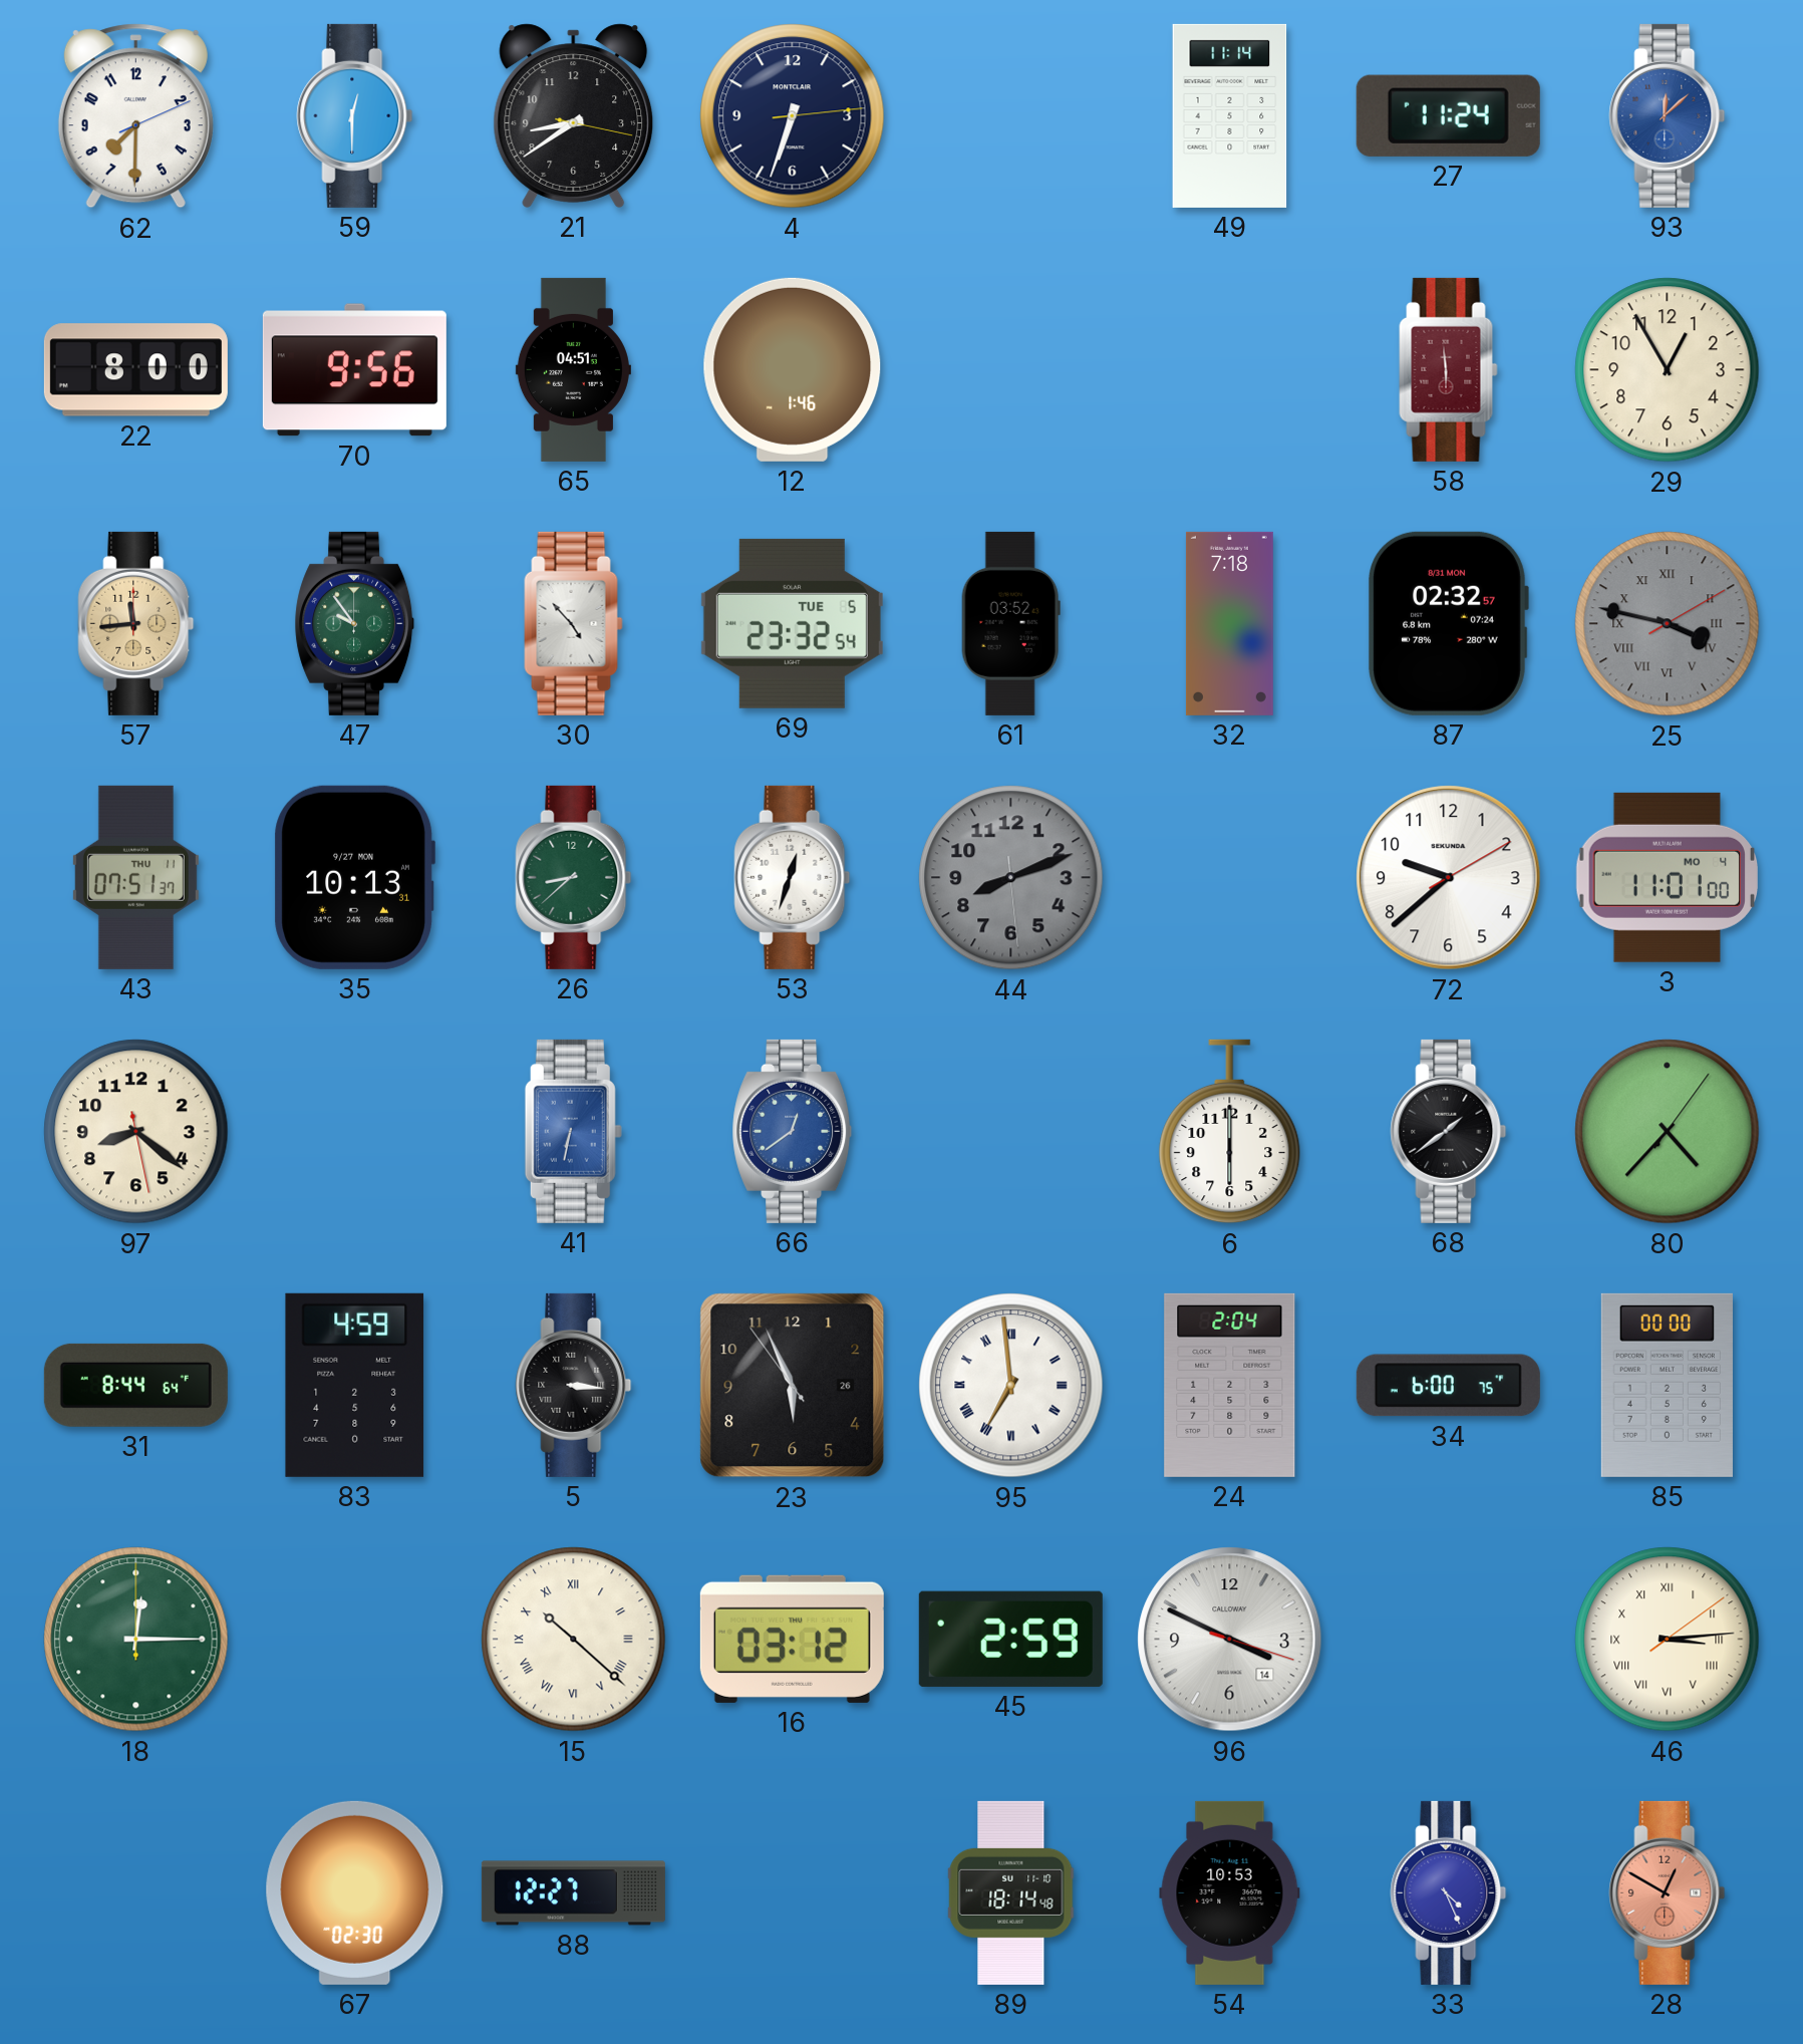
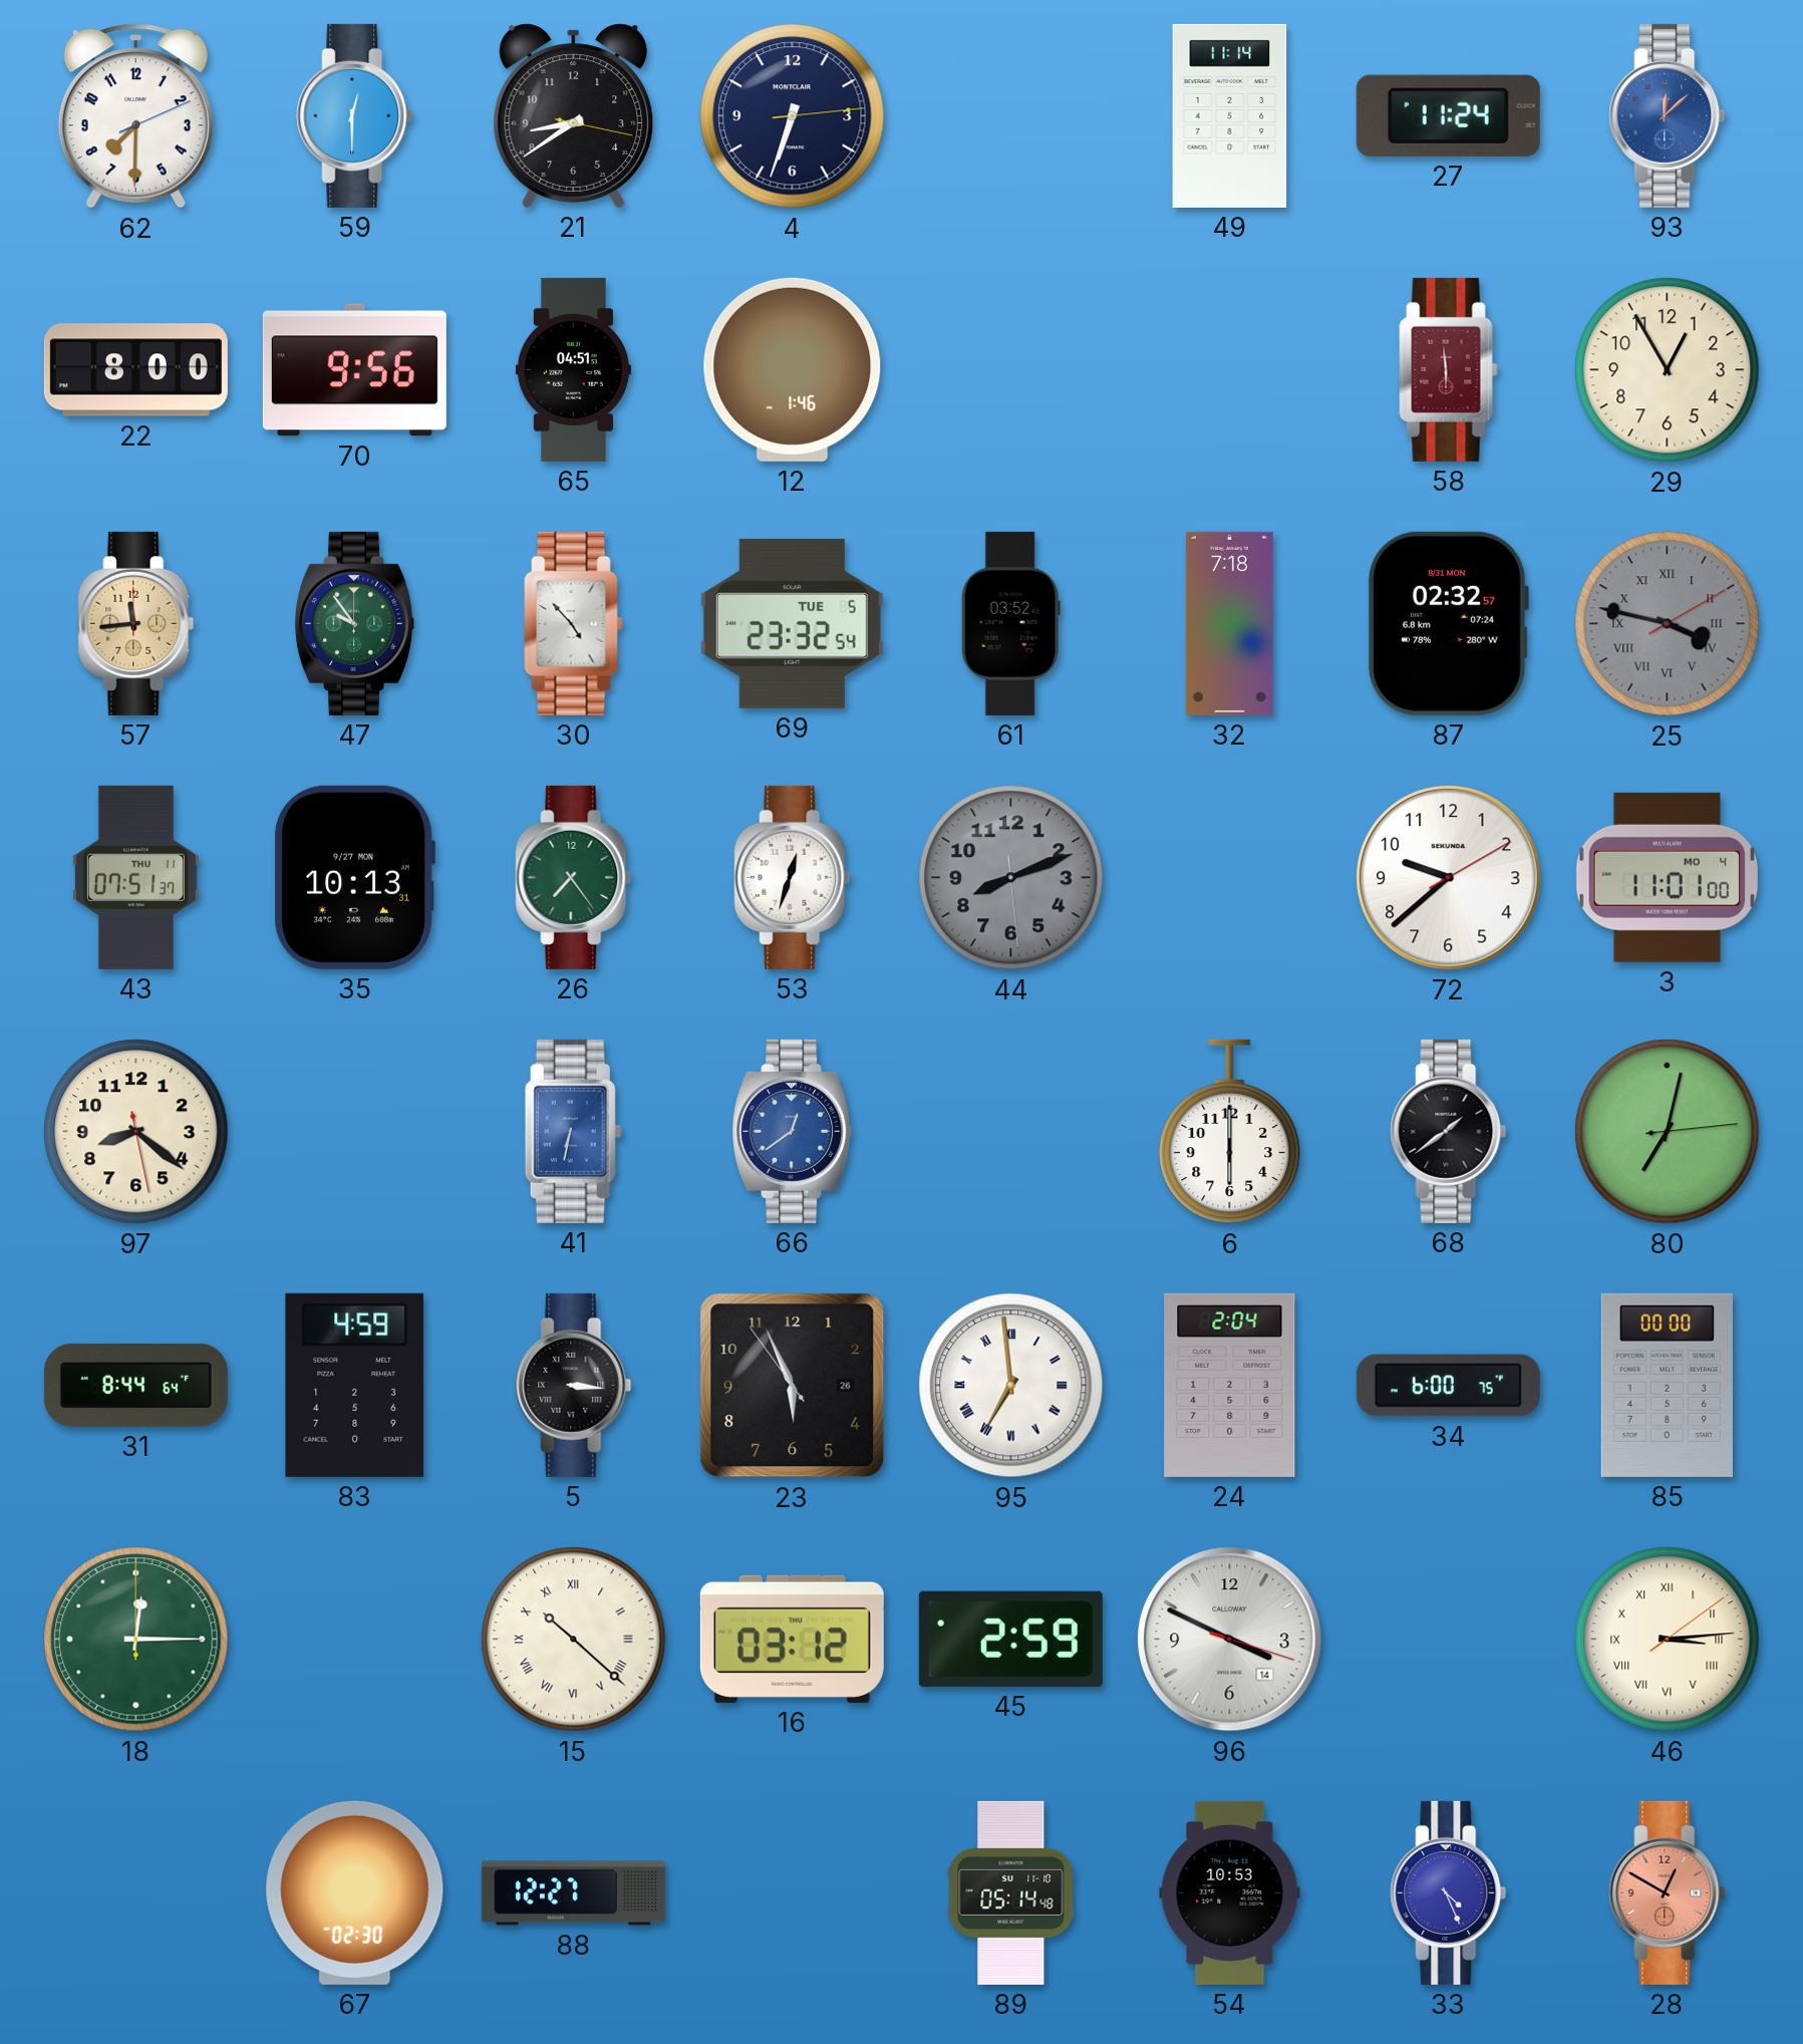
26: 8:38 -> 7:24
80: 4:37 -> 7:02
89: 18:14 -> 05:14
